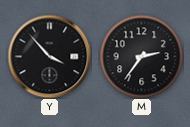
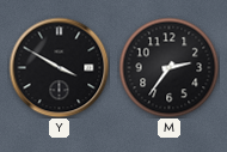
Y: 3:53 -> 3:50
